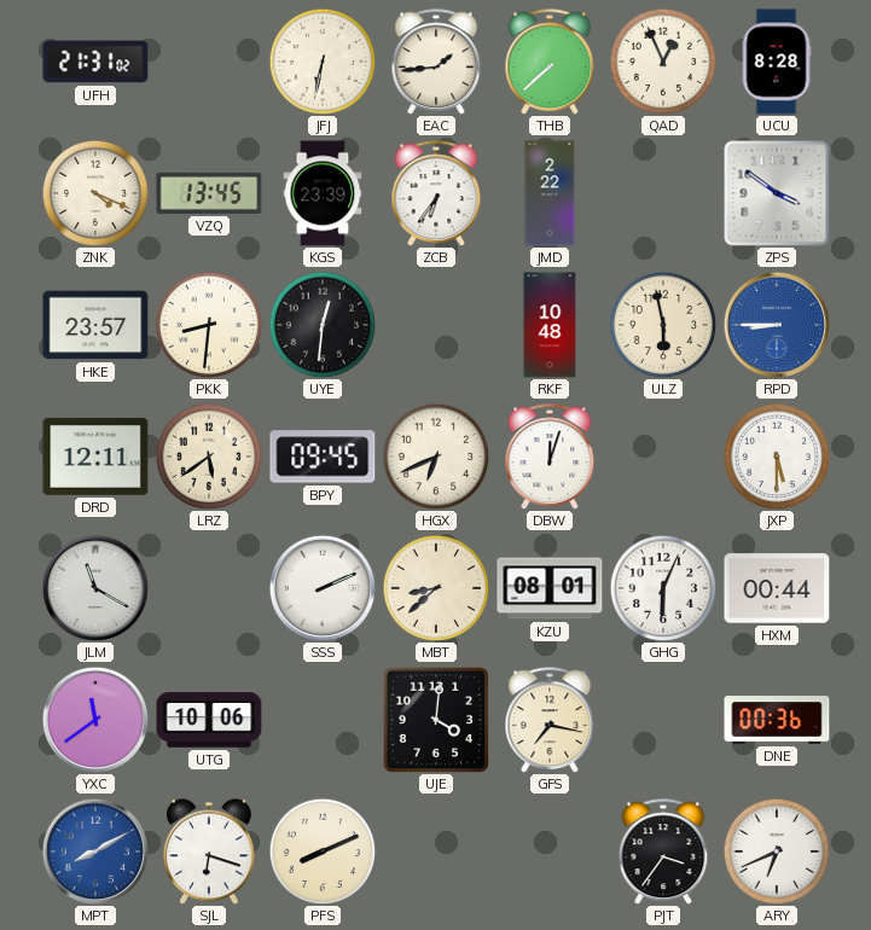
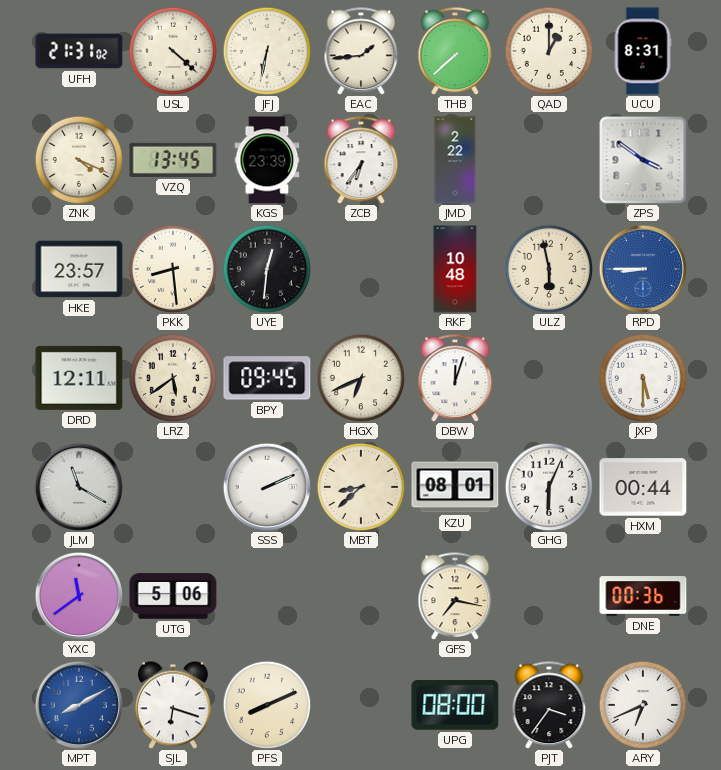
USL: none -> 4:22
QAD: 12:56 -> 1:00
UCU: 8:28 -> 8:31
PKK: 8:31 -> 8:29
UTG: 10:06 -> 5:06
UJE: 4:01 -> none
UPG: none -> 08:00
